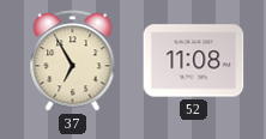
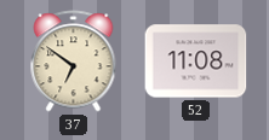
37: 6:55 -> 6:51
